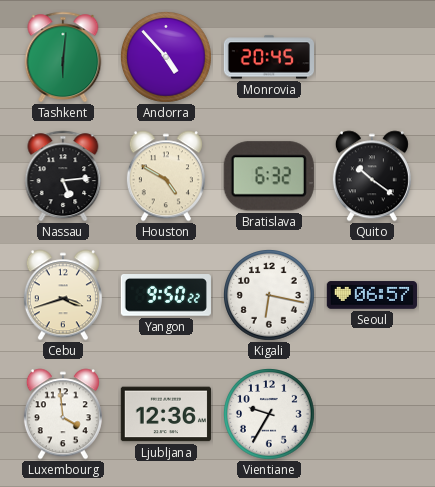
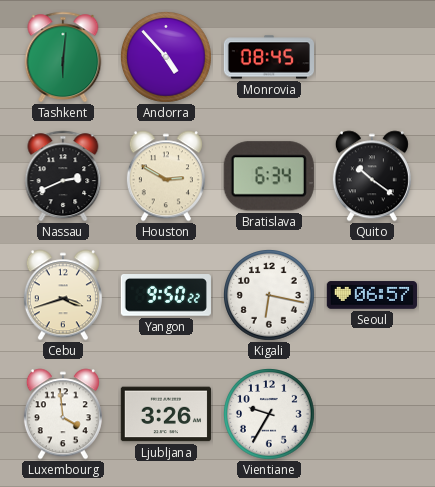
Monrovia: 20:45 -> 08:45
Nassau: 5:14 -> 2:41
Houston: 4:50 -> 2:50
Bratislava: 6:32 -> 6:34
Ljubljana: 12:36 -> 3:26
